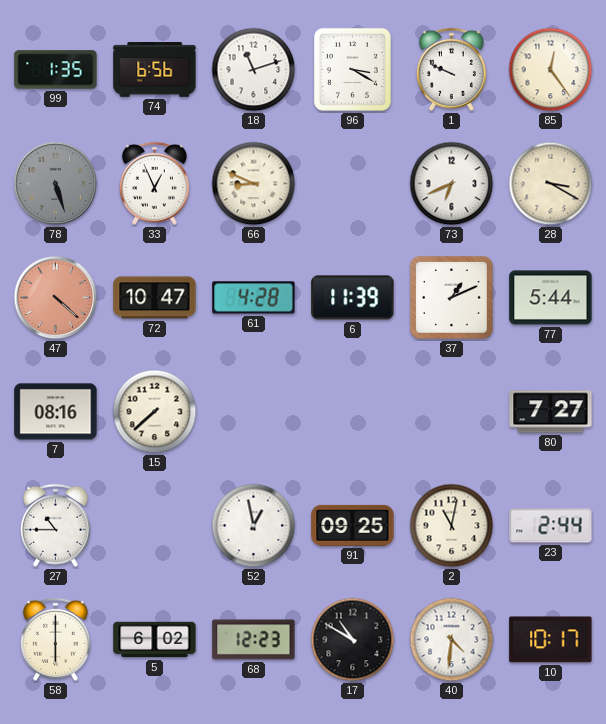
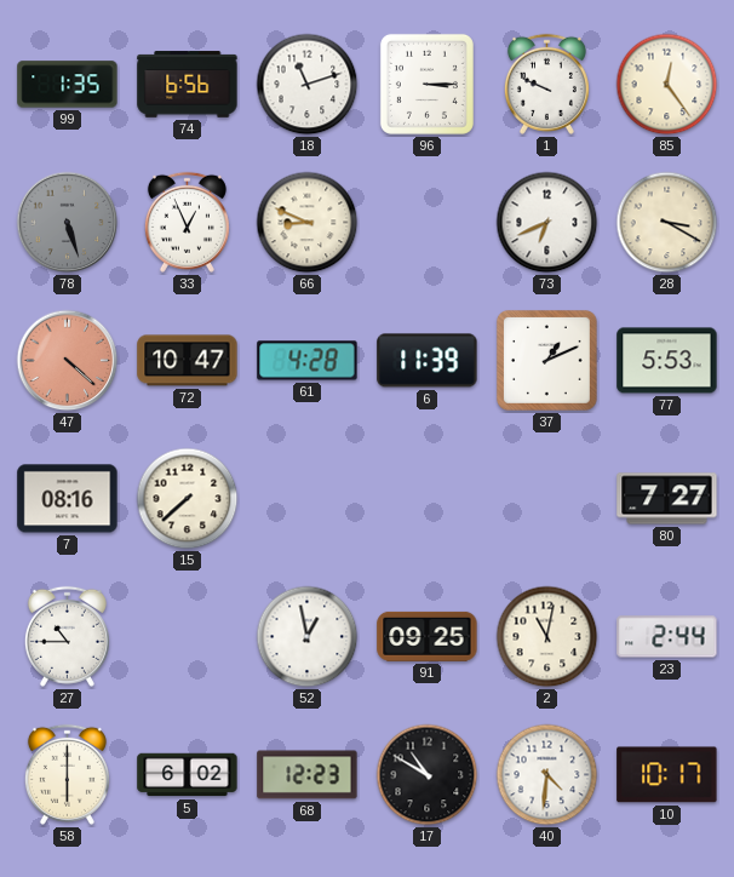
96: 3:20 -> 3:15
77: 5:44 -> 5:53
